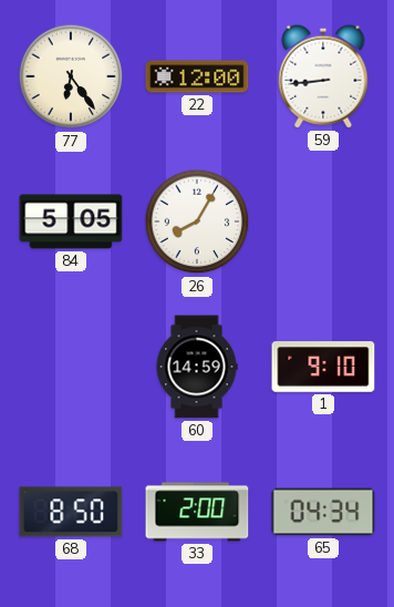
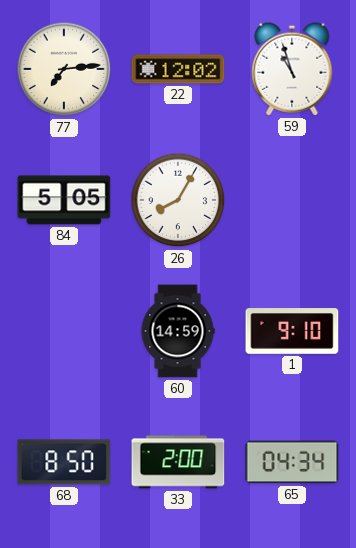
77: 6:24 -> 7:14
22: 12:00 -> 12:02
59: 8:44 -> 10:57
